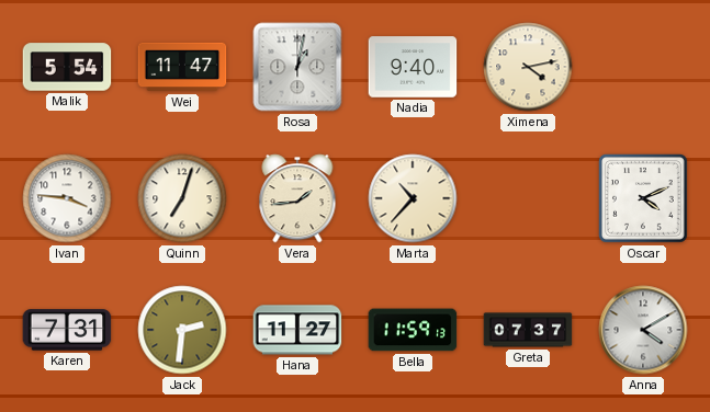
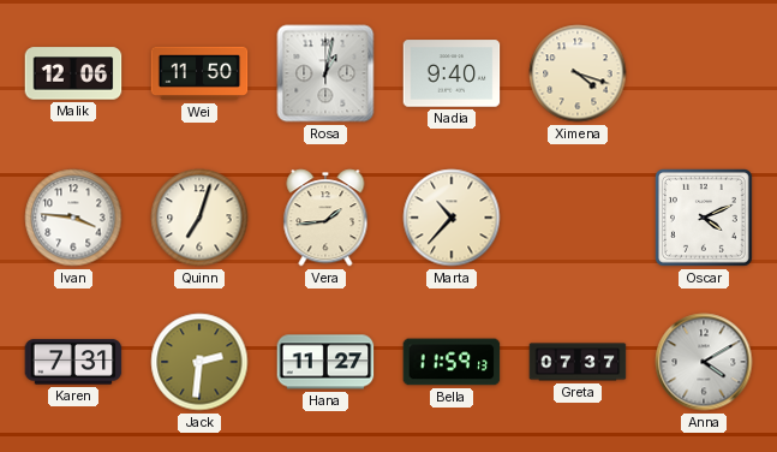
Malik: 5:54 -> 12:06
Wei: 11:47 -> 11:50
Ximena: 4:13 -> 4:18
